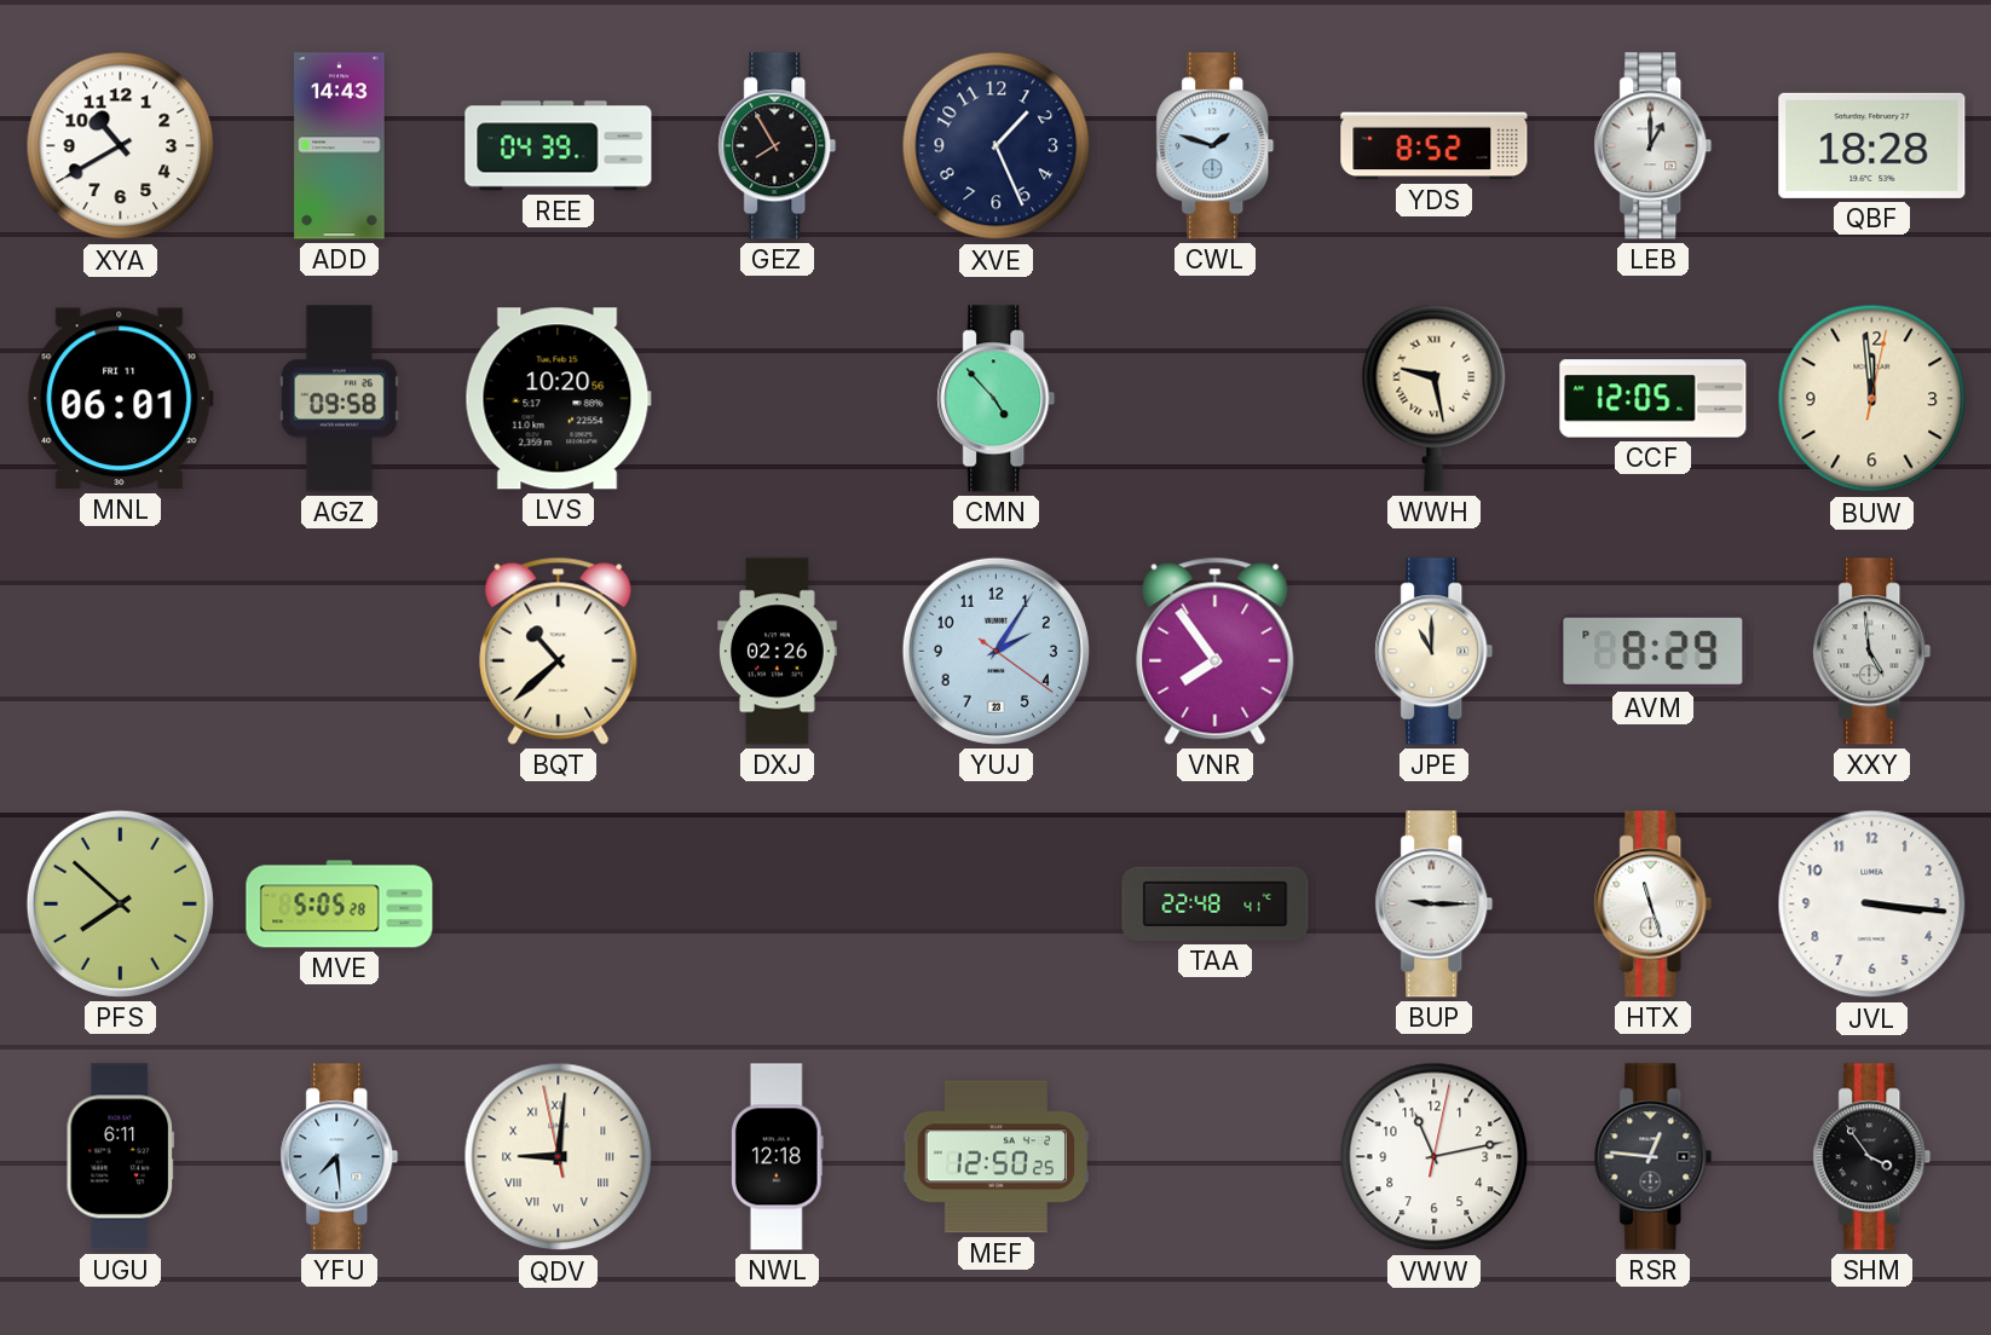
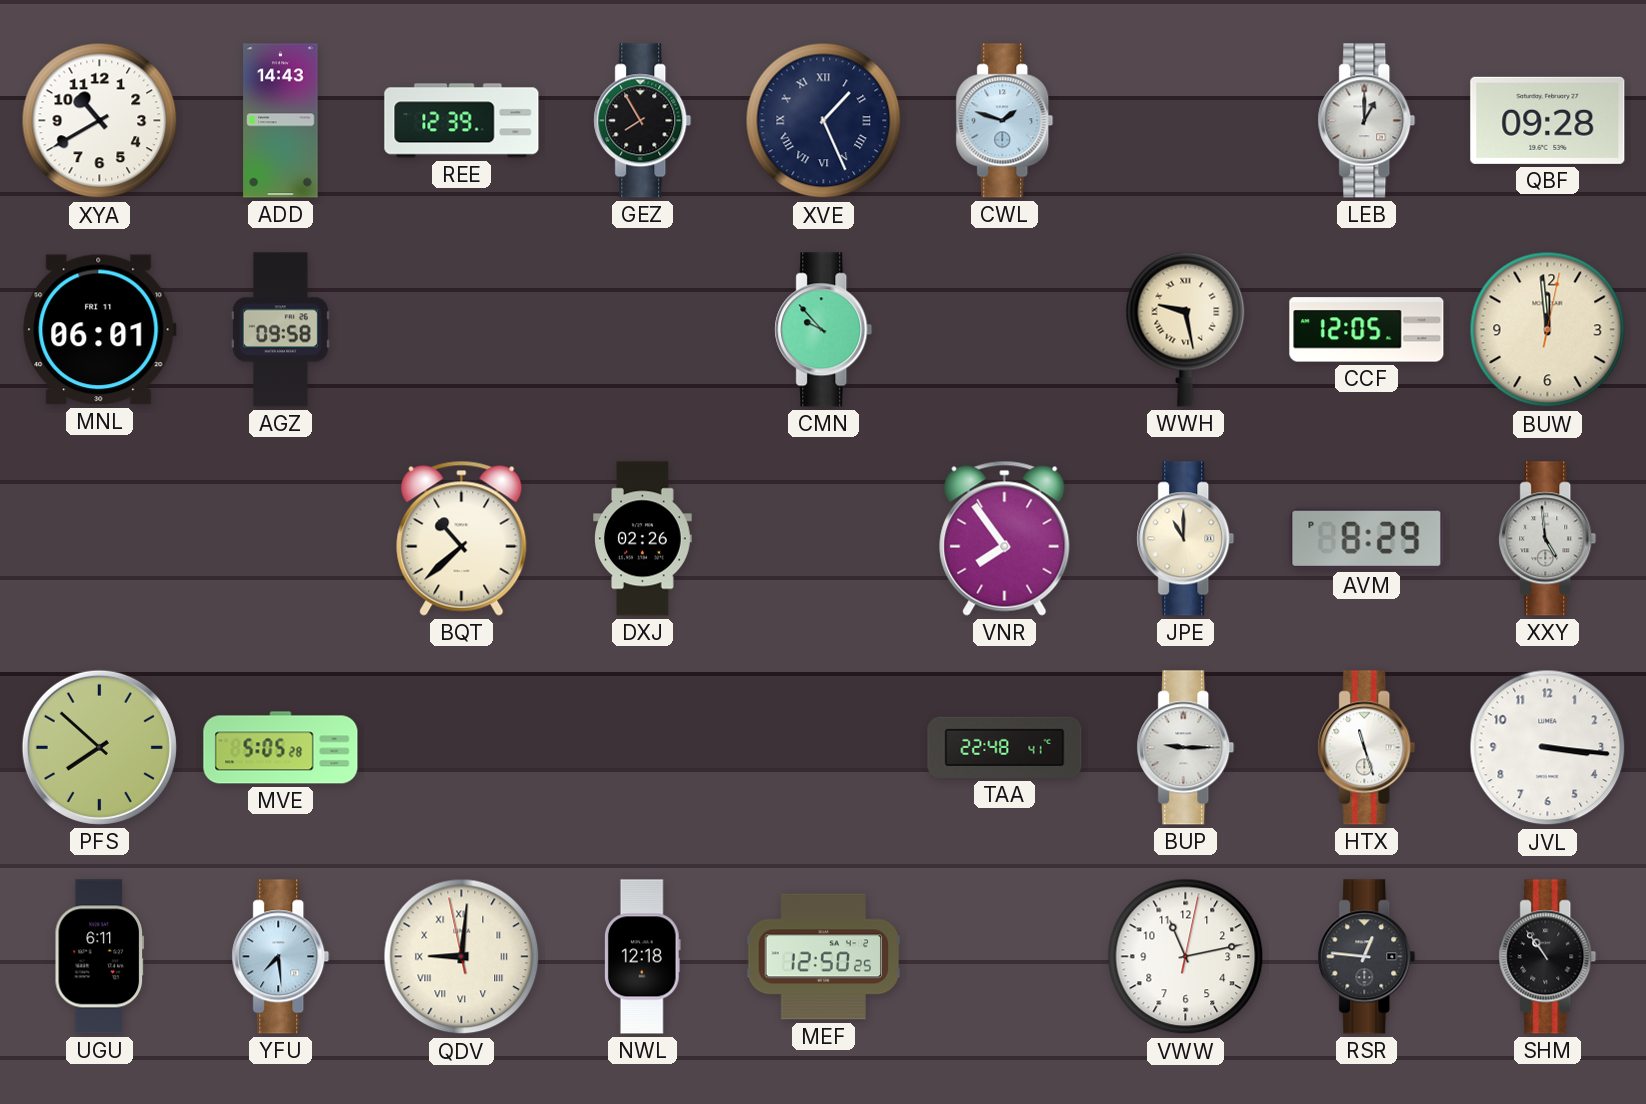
REE: 04:39 -> 12:39
XVE numerals: Arabic -> Roman
YDS: 8:52 -> none
QBF: 18:28 -> 09:28
LVS: 10:20 -> none
CMN: 4:53 -> 9:53
YUJ: 2:05 -> none
SHM: 3:54 -> 10:54
